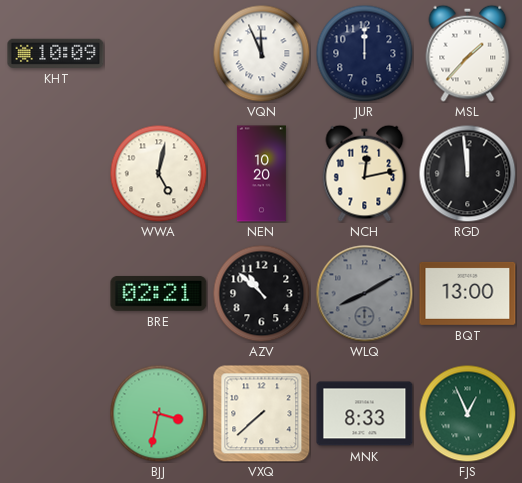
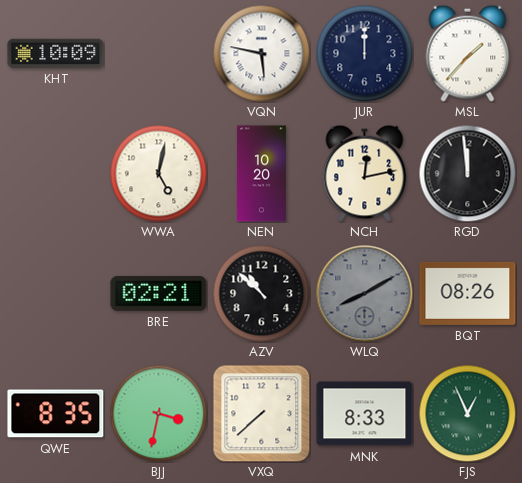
VQN: 11:56 -> 5:47
BQT: 13:00 -> 08:26
QWE: none -> 8:35
